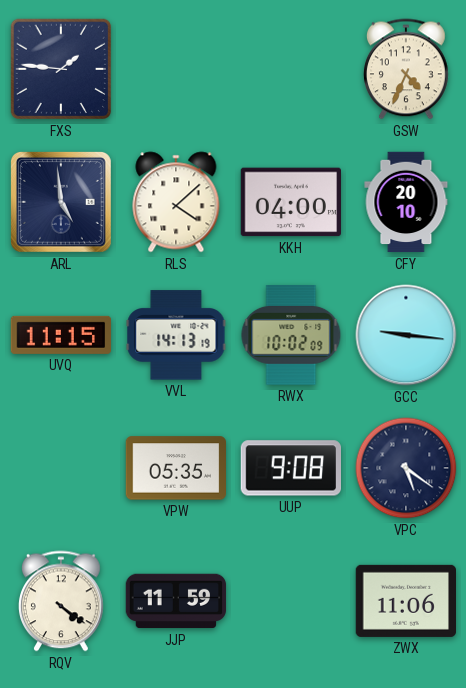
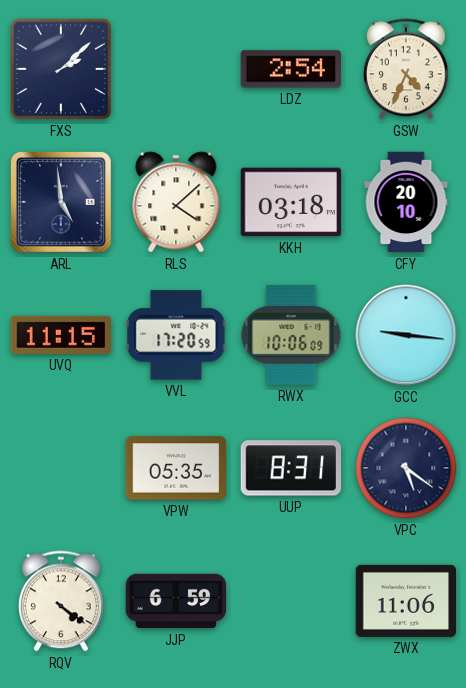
FXS: 1:46 -> 2:08
LDZ: none -> 2:54
KKH: 04:00 -> 03:18
VVL: 14:13 -> 17:20
RWX: 10:02 -> 10:06
UUP: 9:08 -> 8:31
JJP: 11:59 -> 6:59
